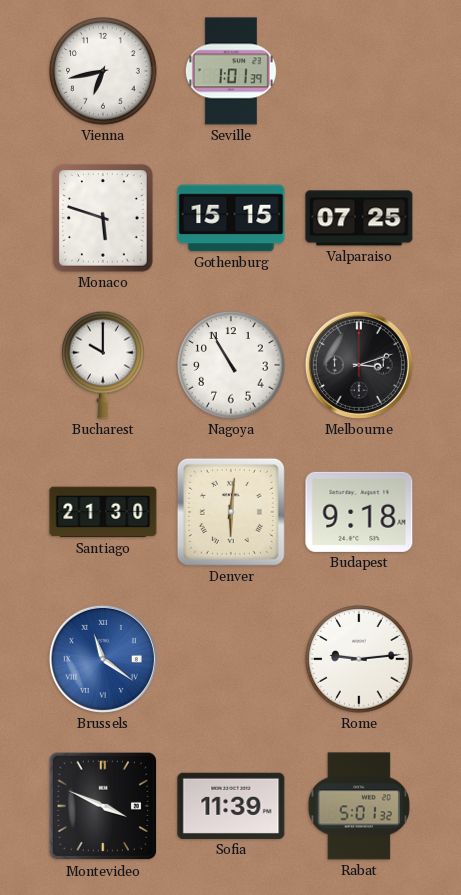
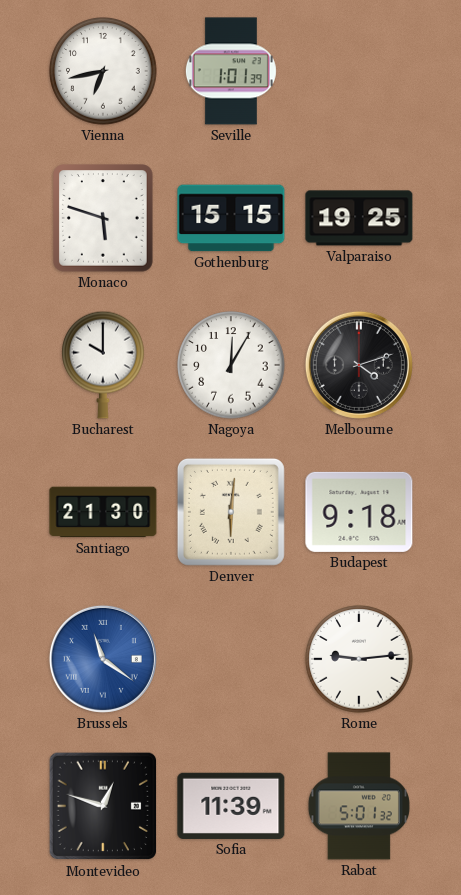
Valparaiso: 07:25 -> 19:25
Nagoya: 10:55 -> 12:05
Melbourne: 3:12 -> 4:12
Montevideo: 3:49 -> 12:48
